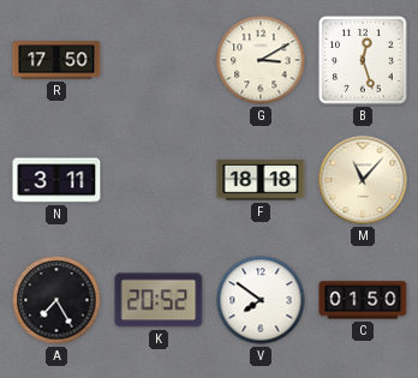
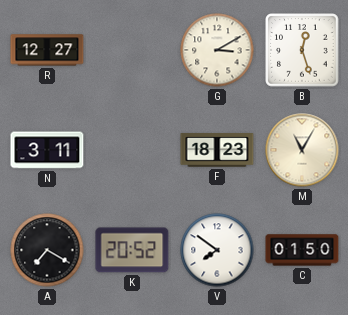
R: 17:50 -> 12:27
F: 18:18 -> 18:23
M: 11:07 -> 11:05
A: 7:25 -> 7:20
